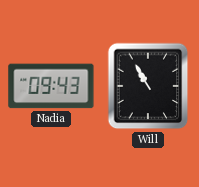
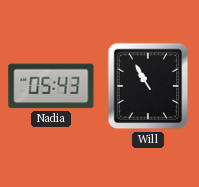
Nadia: 09:43 -> 05:43
